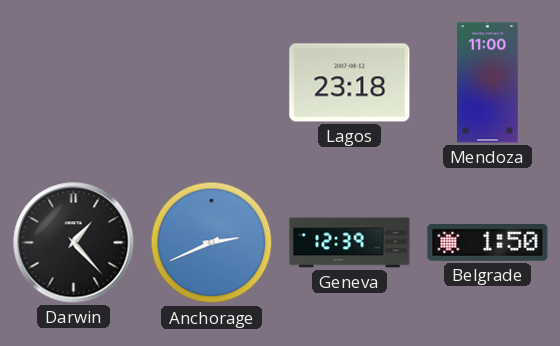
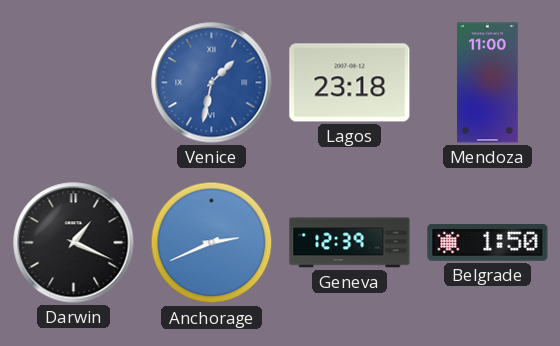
Venice: none -> 1:32
Darwin: 1:23 -> 1:19
